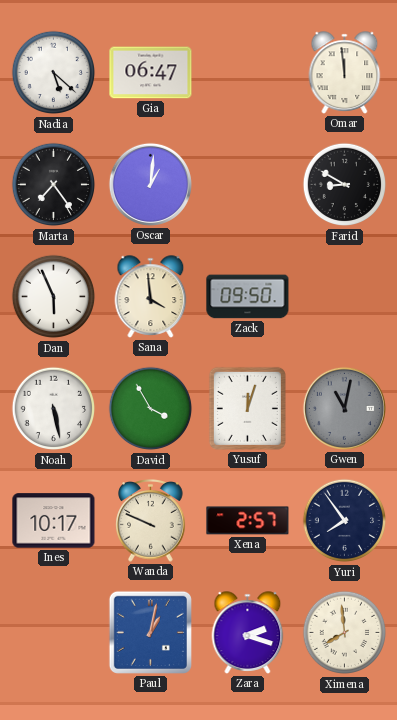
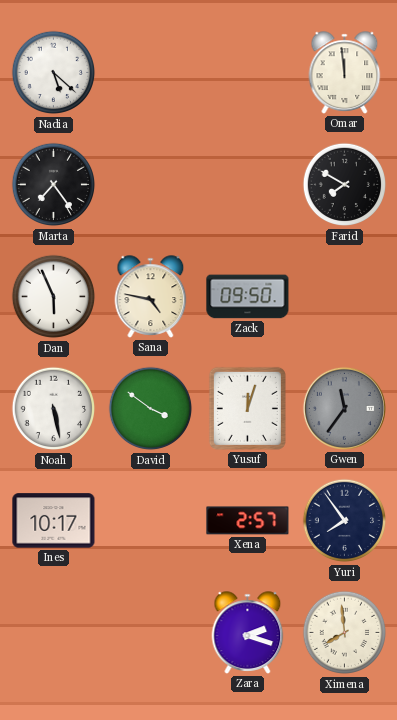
Gia: 06:47 -> none
Oscar: 1:01 -> none
Farid: 8:50 -> 7:50
Sana: 3:59 -> 4:47
David: 3:55 -> 3:51
Gwen: 11:02 -> 11:36
Wanda: 9:49 -> none
Paul: 1:02 -> none
